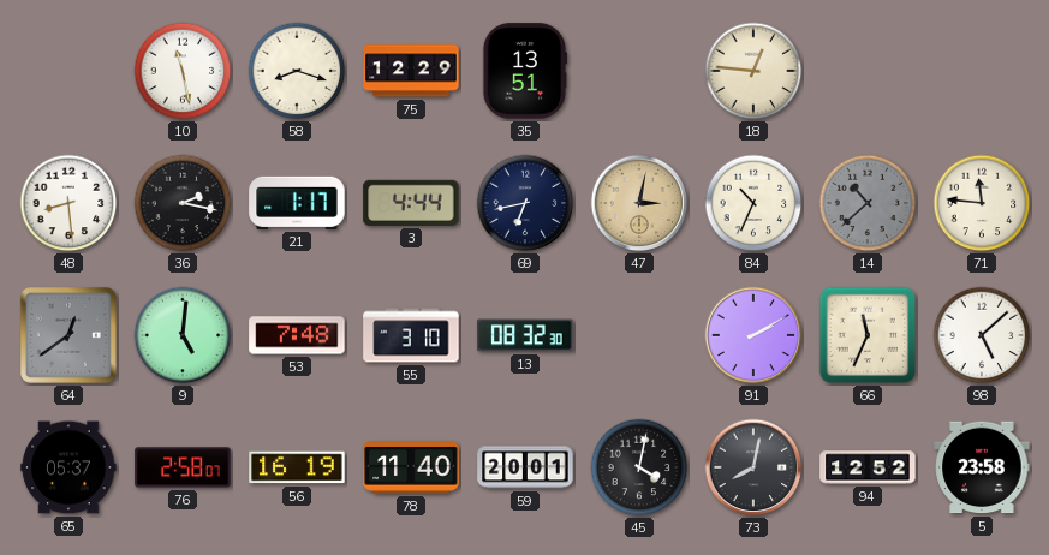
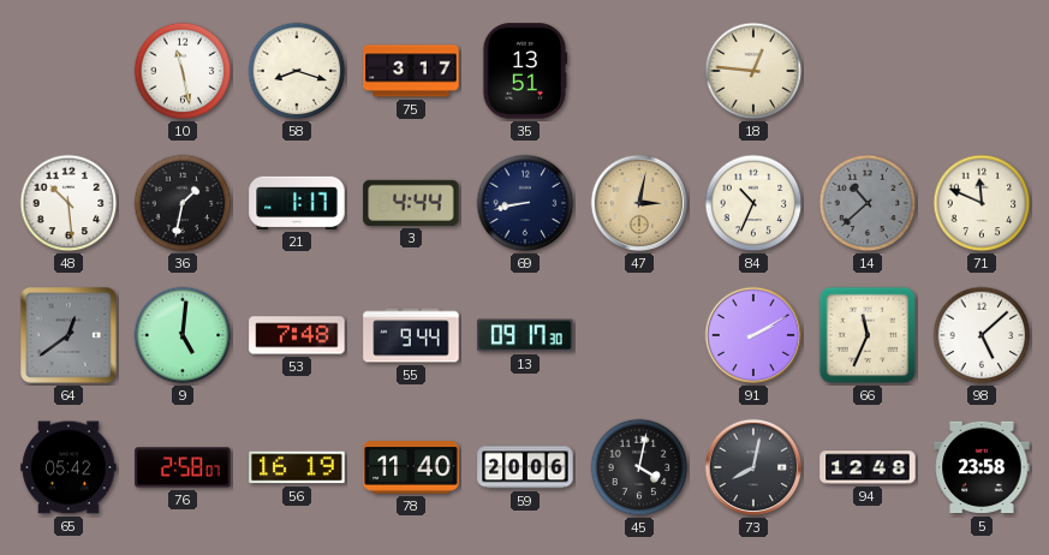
75: 12:29 -> 3:17
48: 8:29 -> 10:29
36: 2:17 -> 1:32
69: 6:43 -> 8:43
71: 11:46 -> 11:49
55: 3:10 -> 9:44
13: 08:32 -> 09:17
65: 05:37 -> 05:42
59: 20:01 -> 20:06
94: 12:52 -> 12:48
